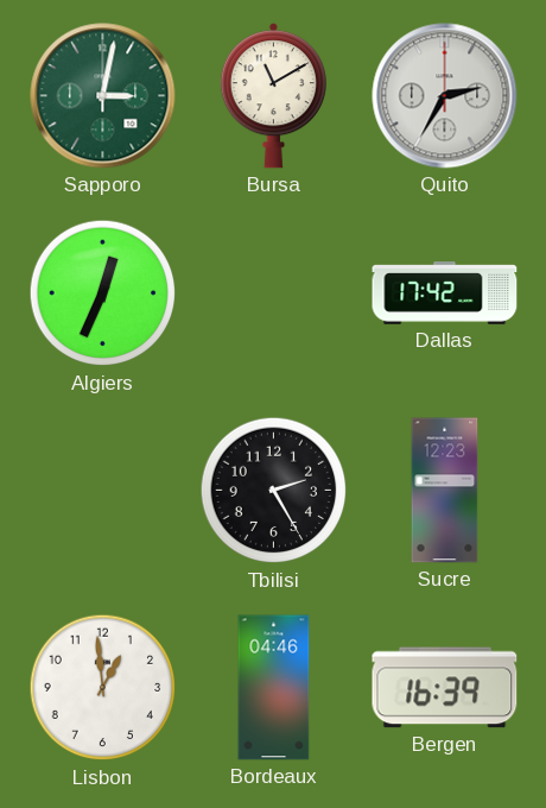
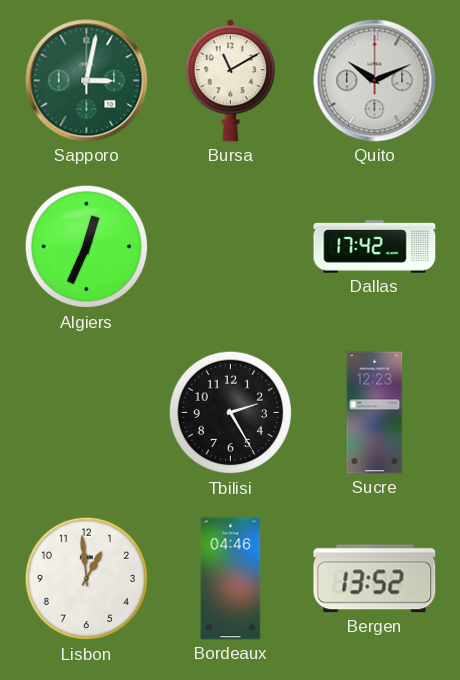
Quito: 2:35 -> 10:11
Bergen: 16:39 -> 13:52
